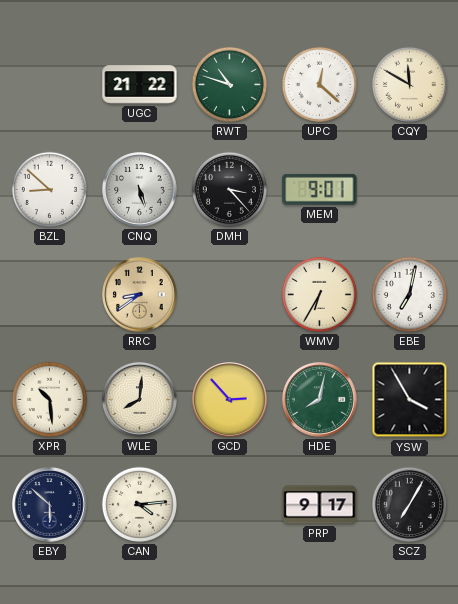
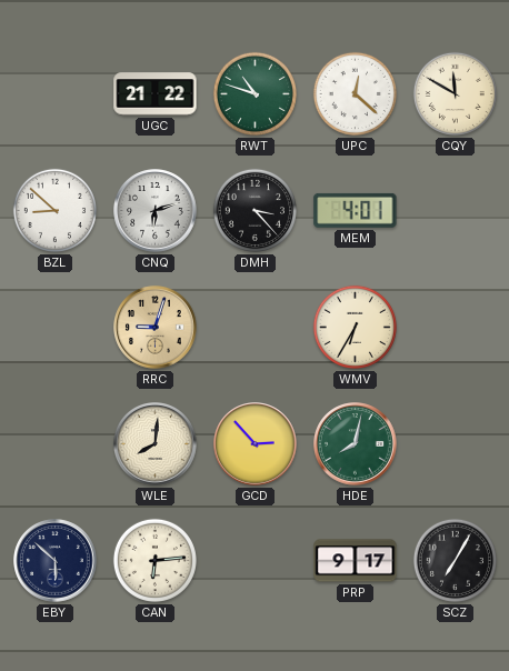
CNQ: 5:27 -> 6:12
MEM: 9:01 -> 4:01
RRC: 8:39 -> 9:03
EBE: 7:02 -> none
XPR: 10:29 -> none
YSW: 3:55 -> none
CAN: 4:14 -> 6:14
